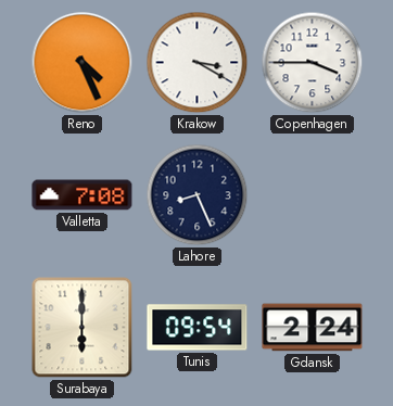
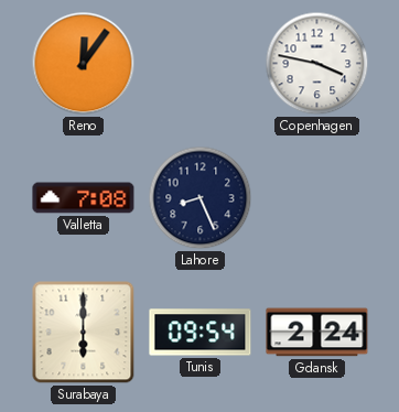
Reno: 4:26 -> 12:06
Krakow: 3:20 -> none
Copenhagen: 3:45 -> 3:47
